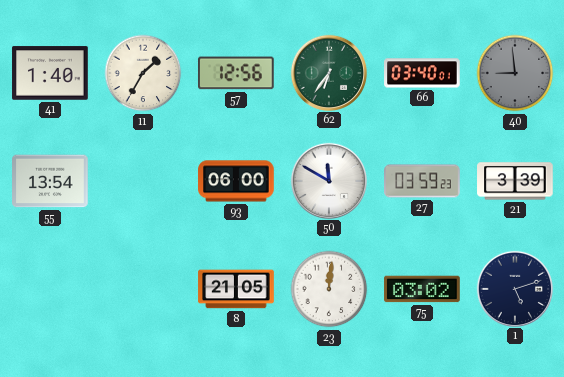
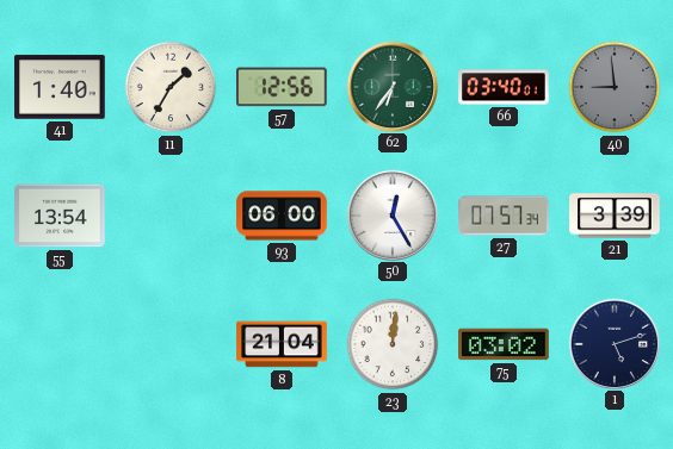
50: 11:50 -> 12:25
27: 03:59 -> 07:57
8: 21:05 -> 21:04
